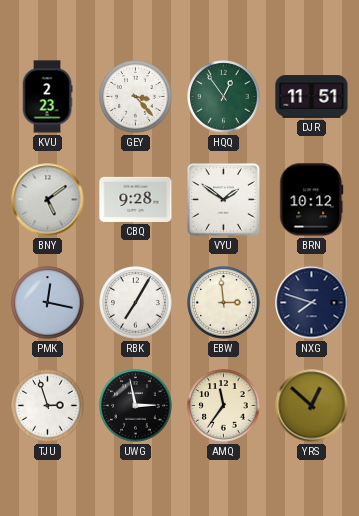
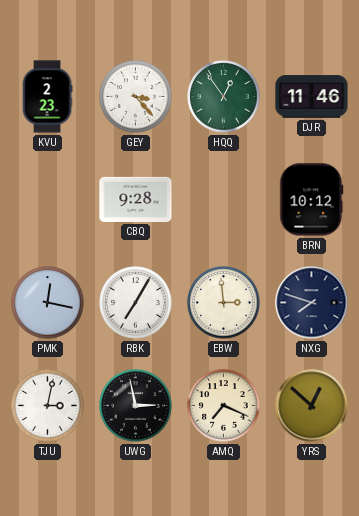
DJR: 11:51 -> 11:46
BNY: 5:09 -> none
VYU: 1:51 -> none
TJU: 2:57 -> 3:02
AMQ: 11:36 -> 7:19
